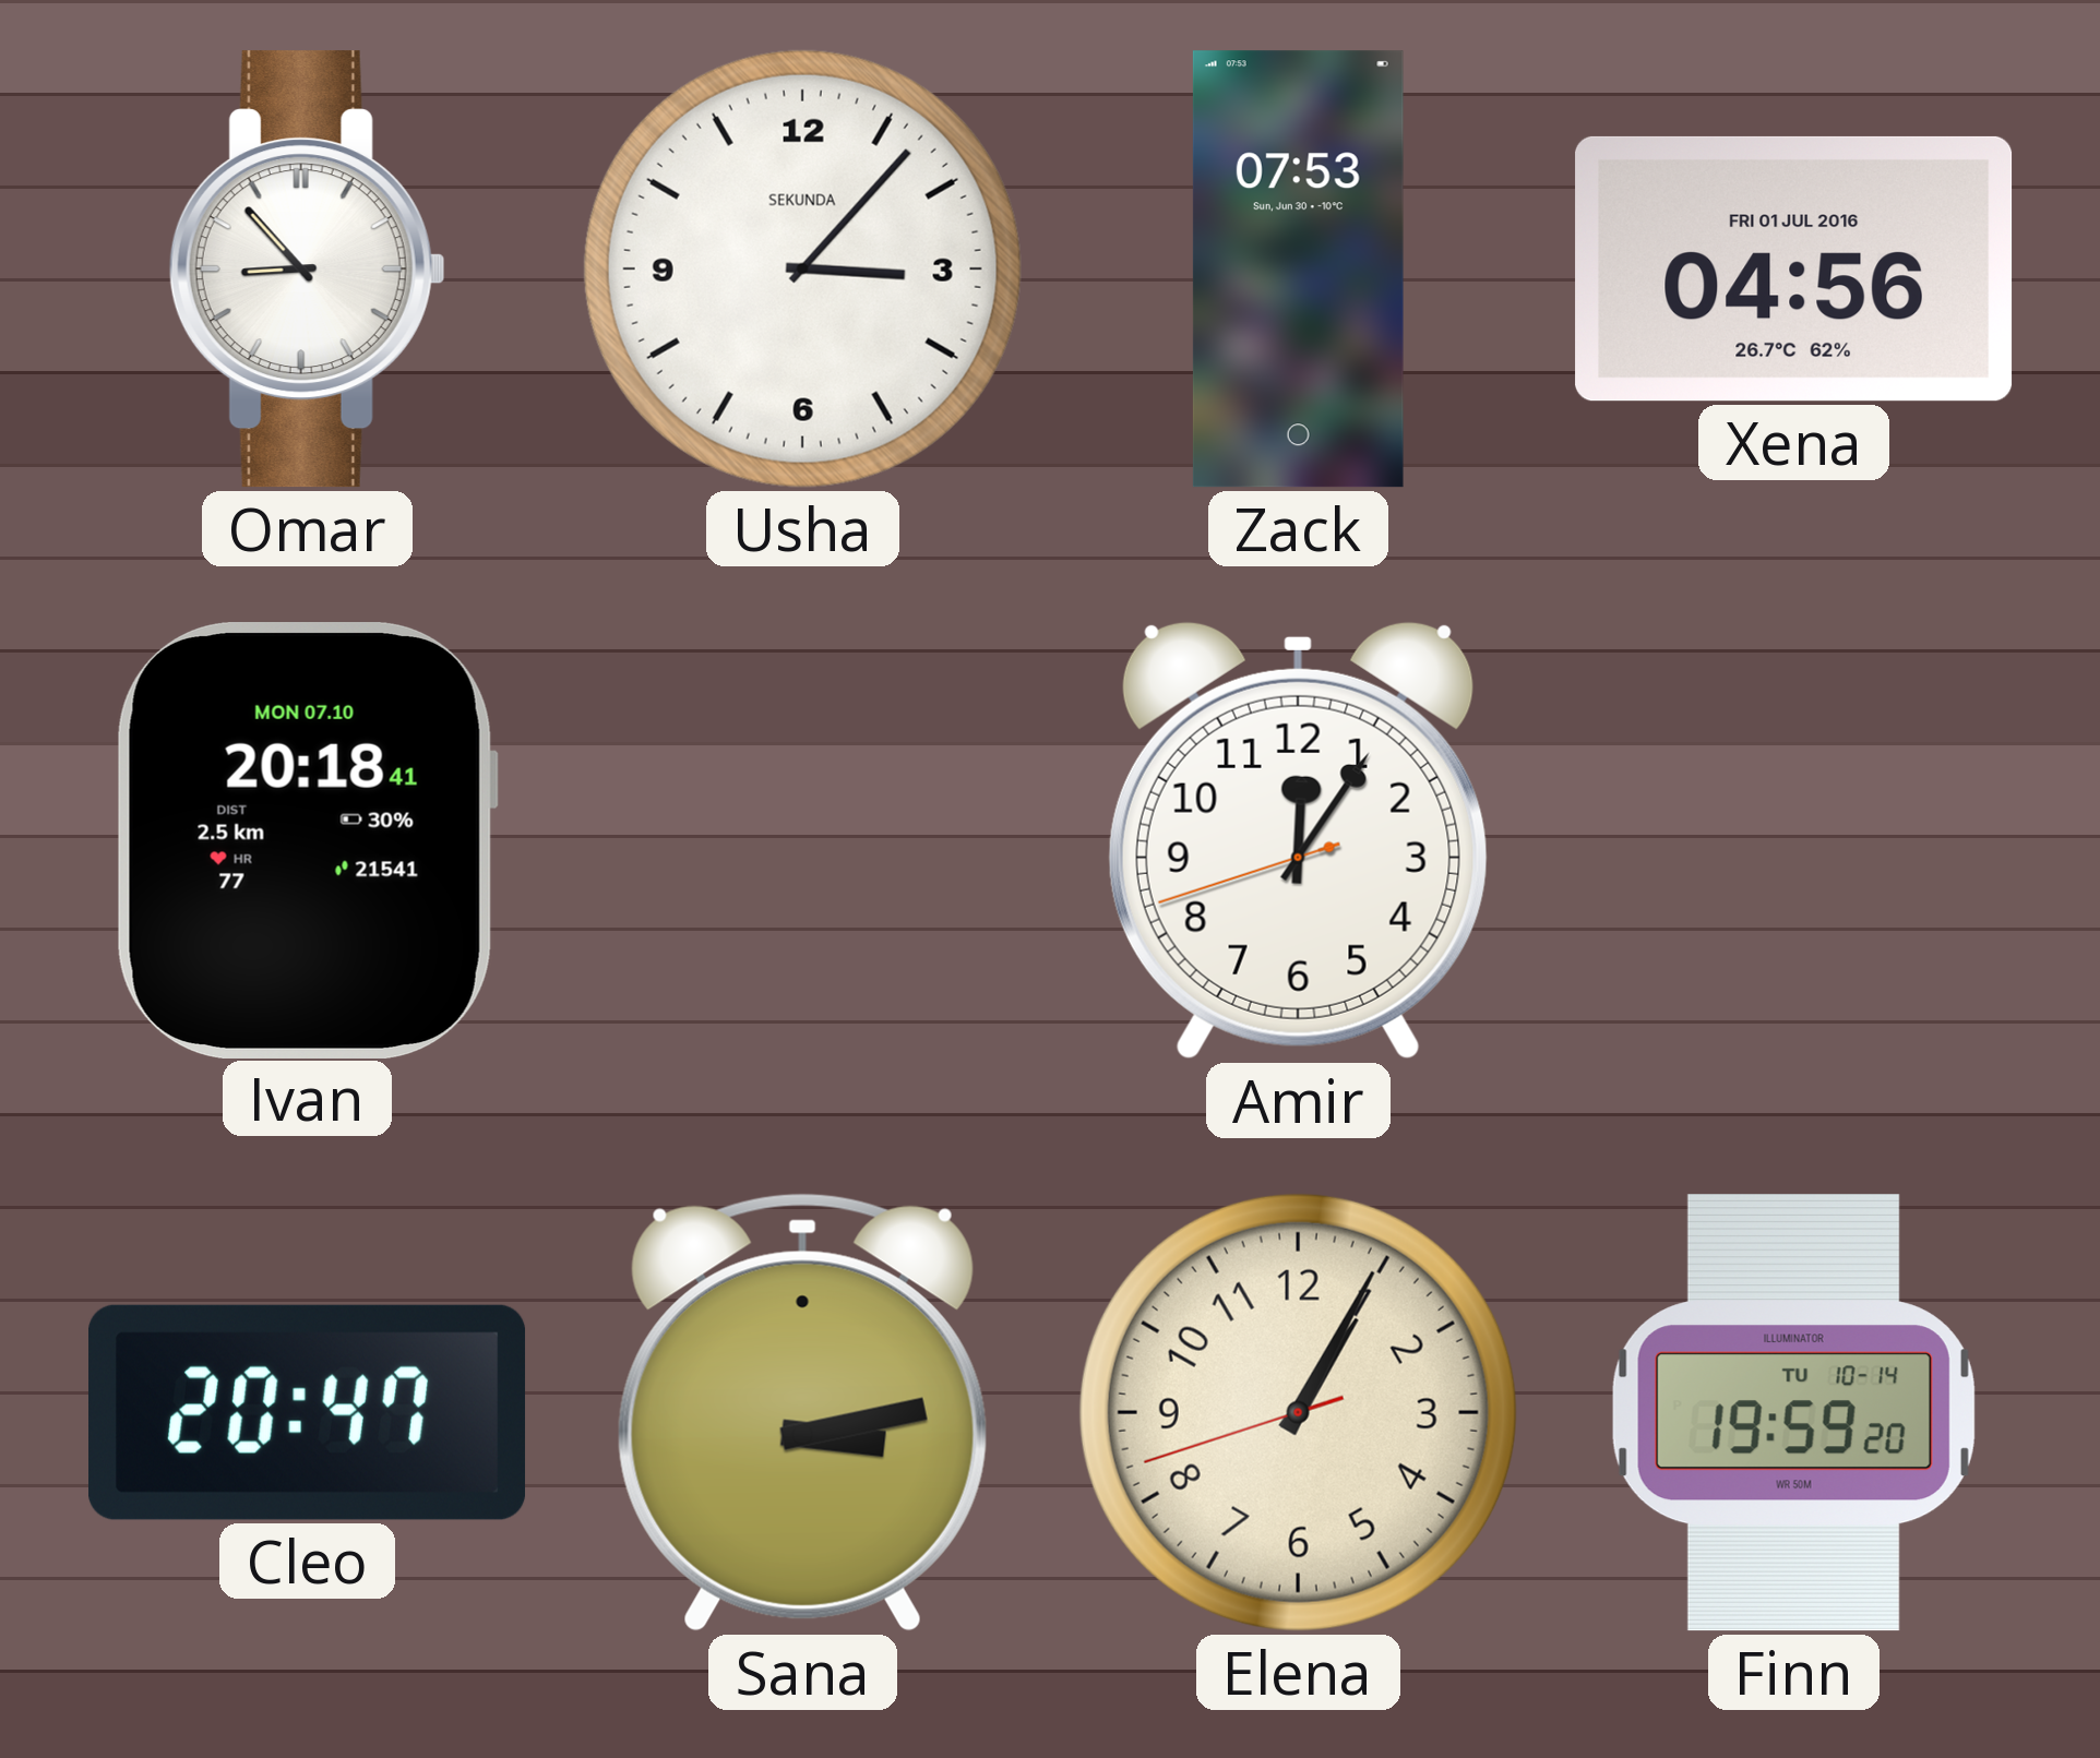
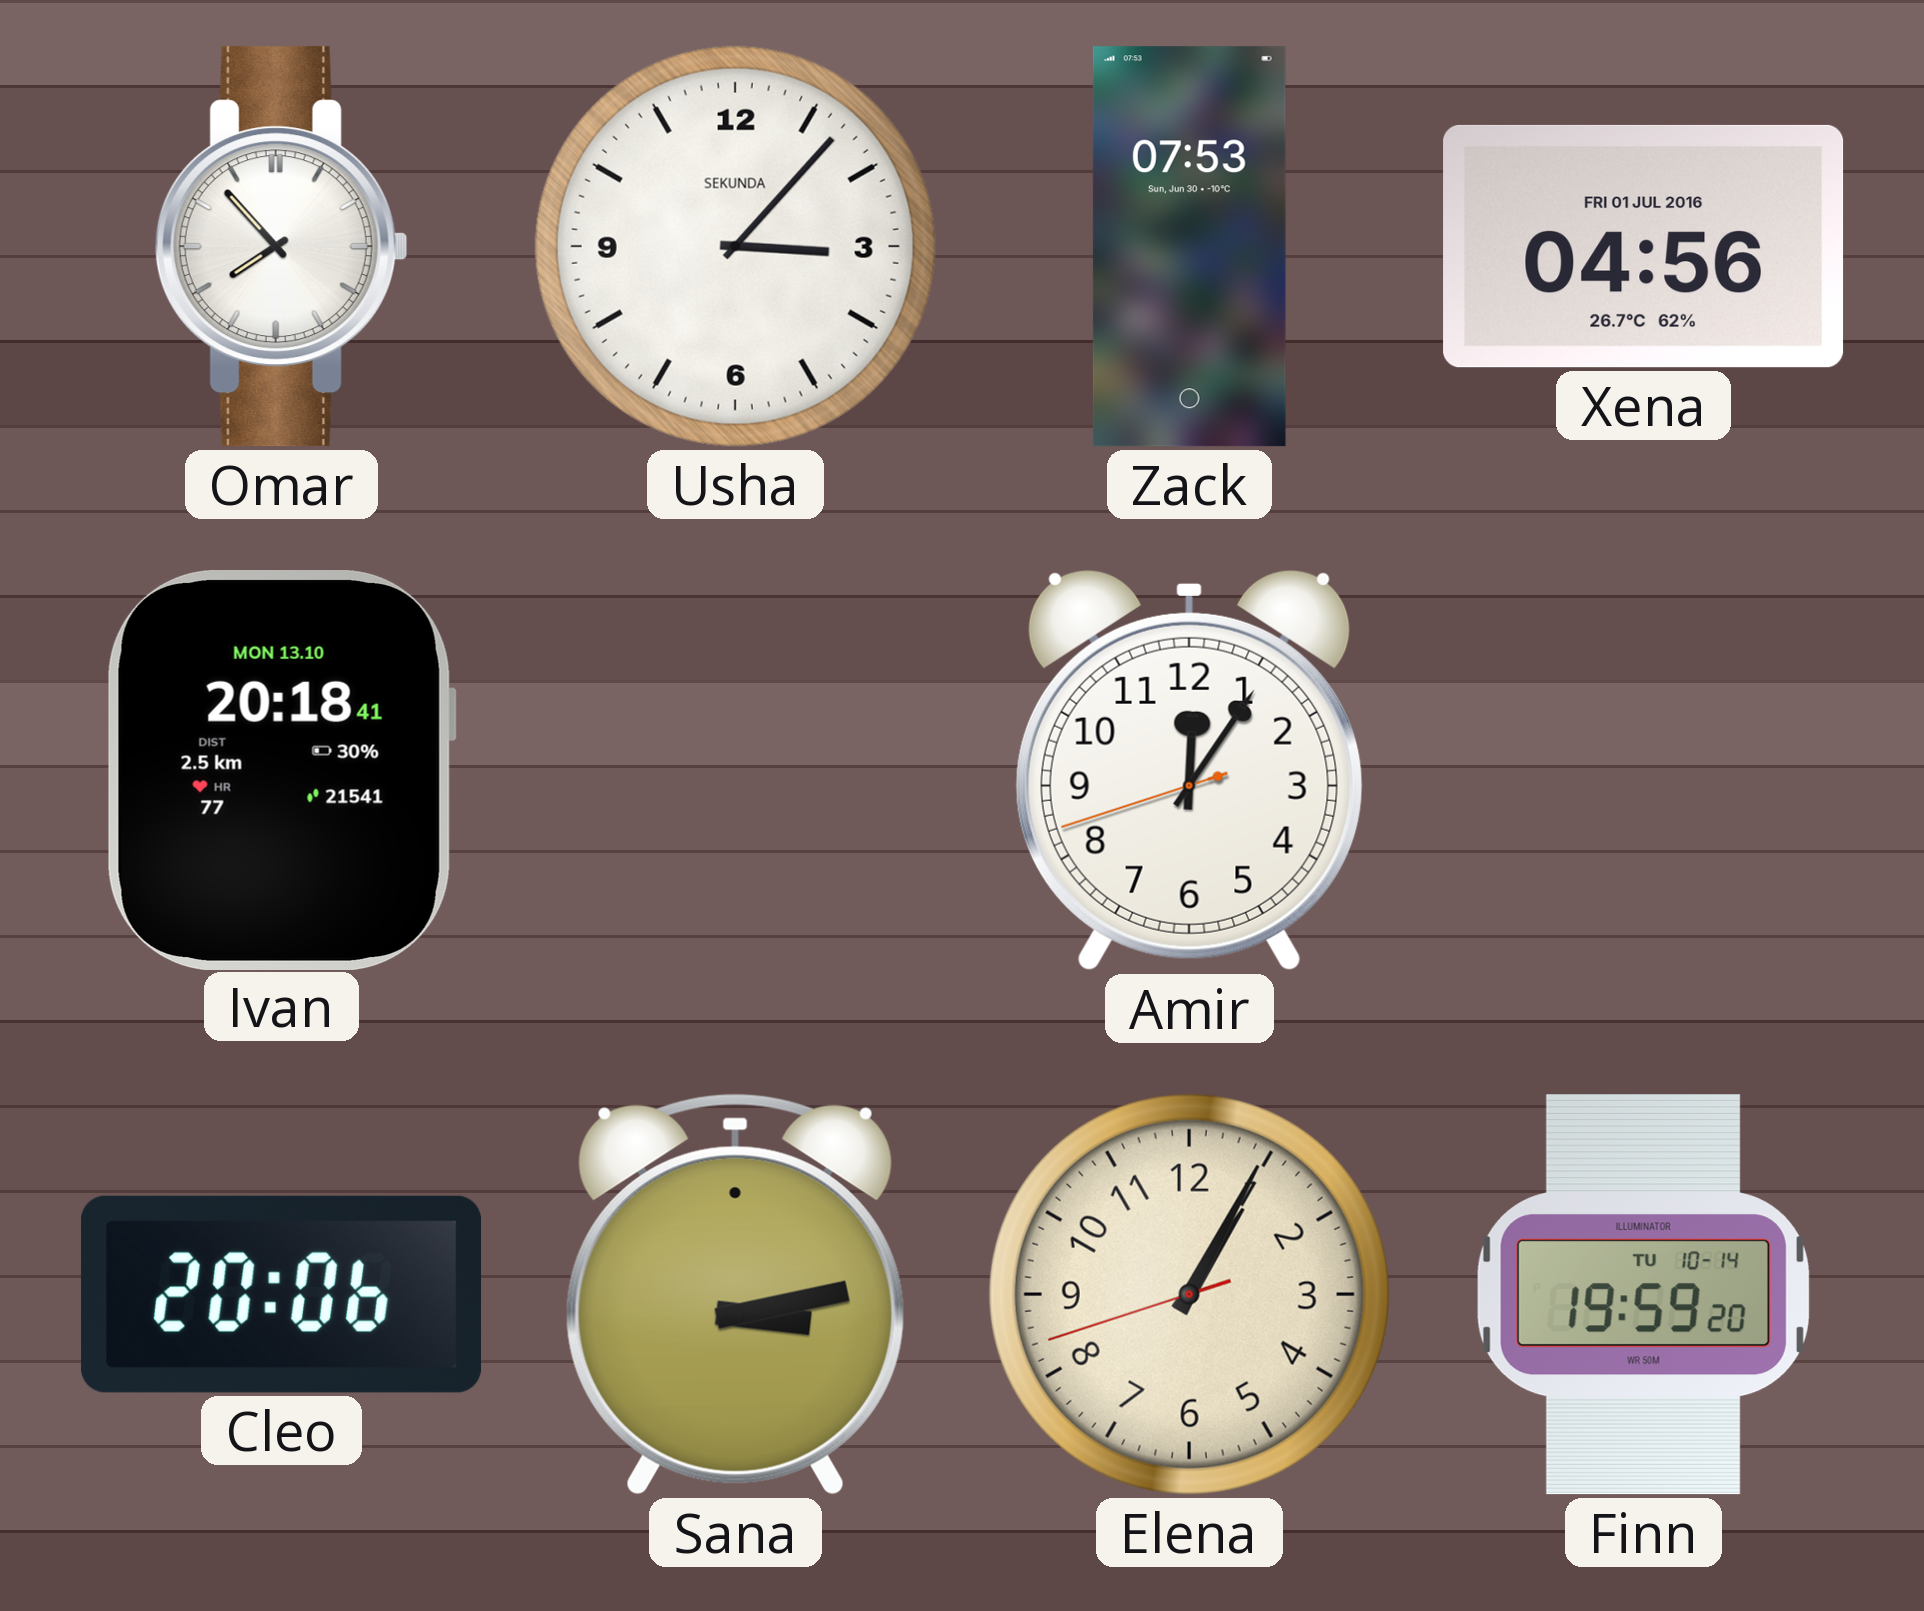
Omar: 8:53 -> 7:53
Ivan date: MON 07.10 -> MON 13.10
Cleo: 20:47 -> 20:06
